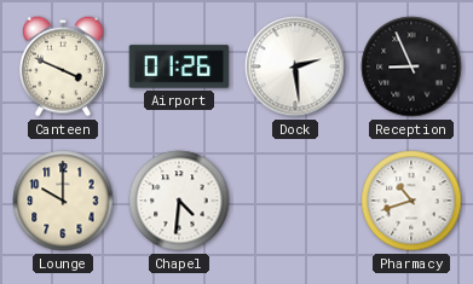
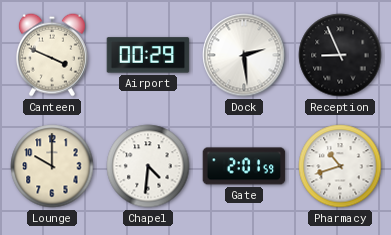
Airport: 01:26 -> 00:29
Gate: none -> 2:01
